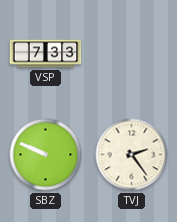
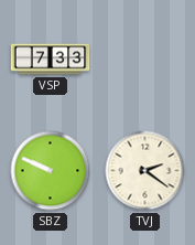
TVJ: 2:24 -> 2:21
